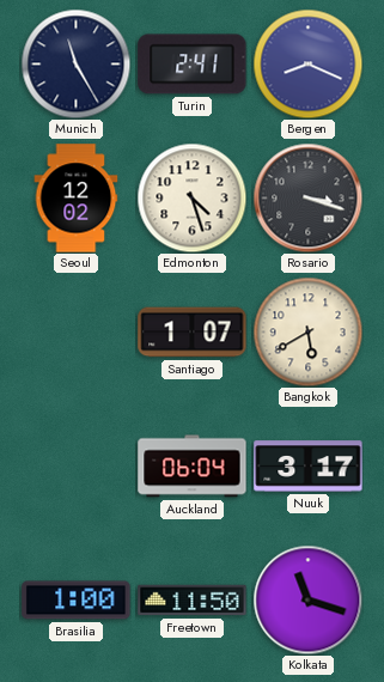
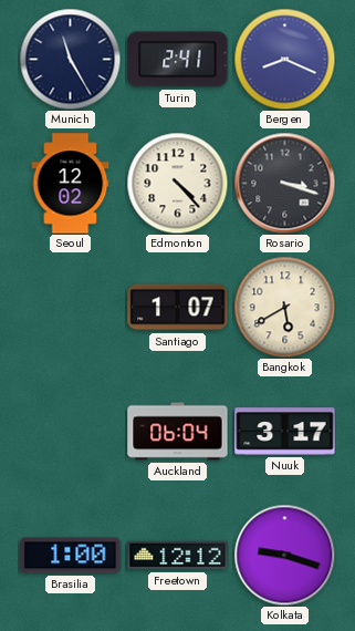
Edmonton: 4:27 -> 4:23
Freetown: 11:50 -> 12:12
Kolkata: 11:18 -> 9:18
